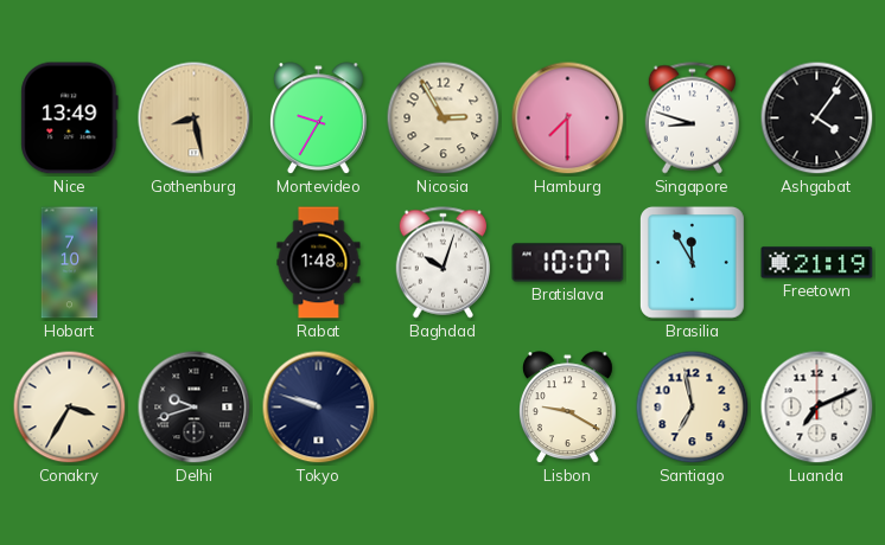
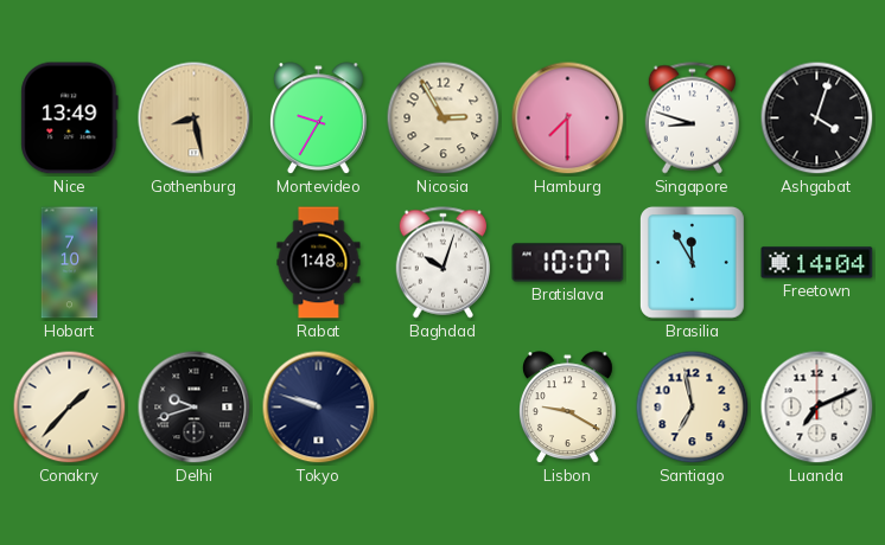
Ashgabat: 4:06 -> 4:03
Freetown: 21:19 -> 14:04
Conakry: 3:35 -> 1:37
